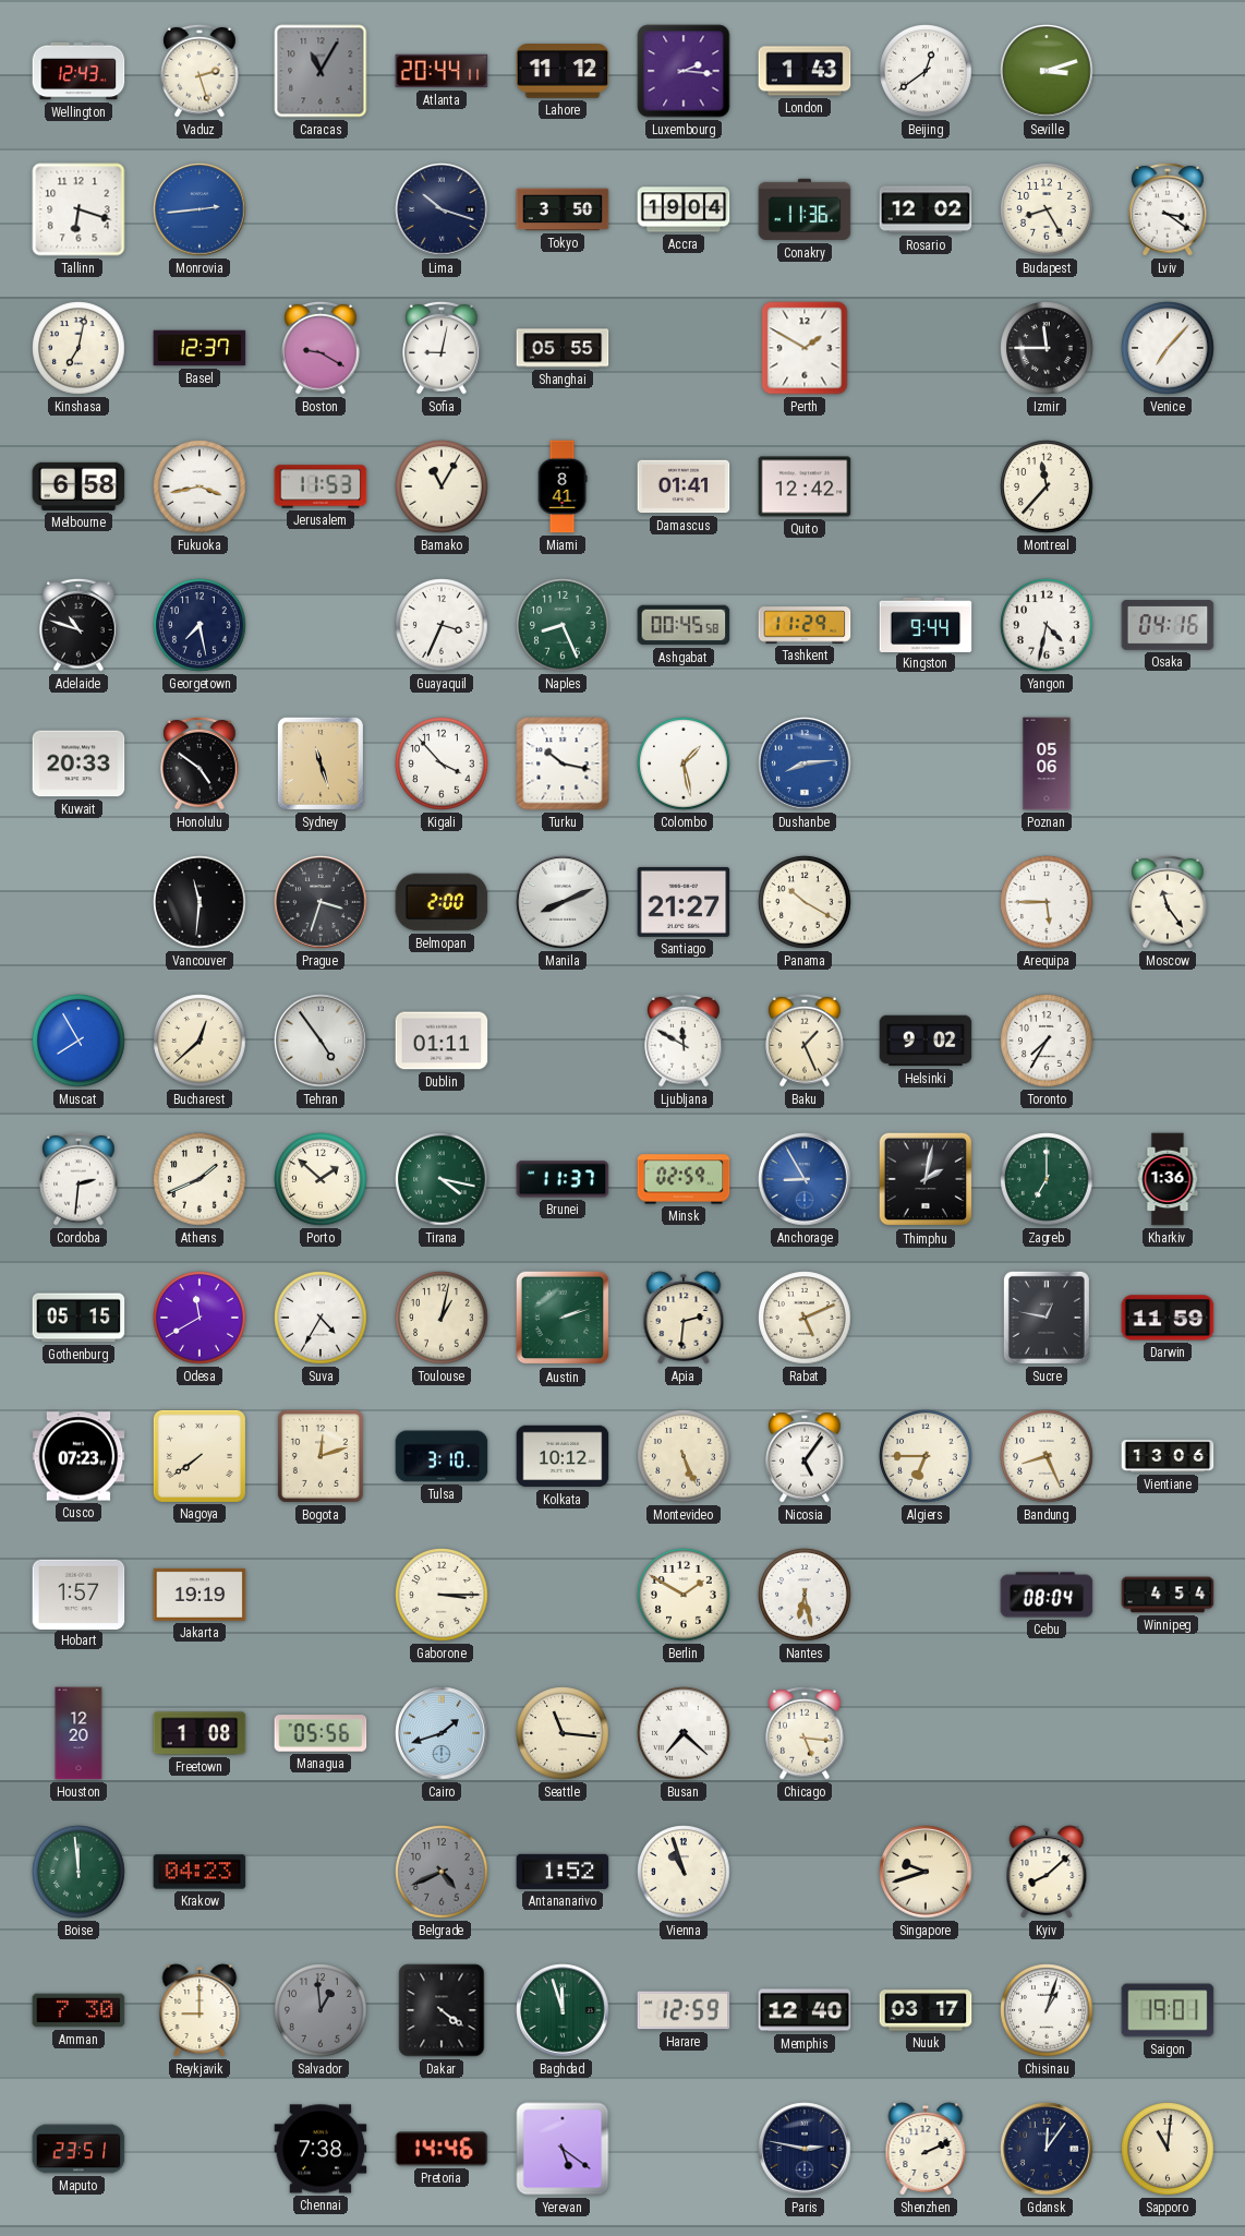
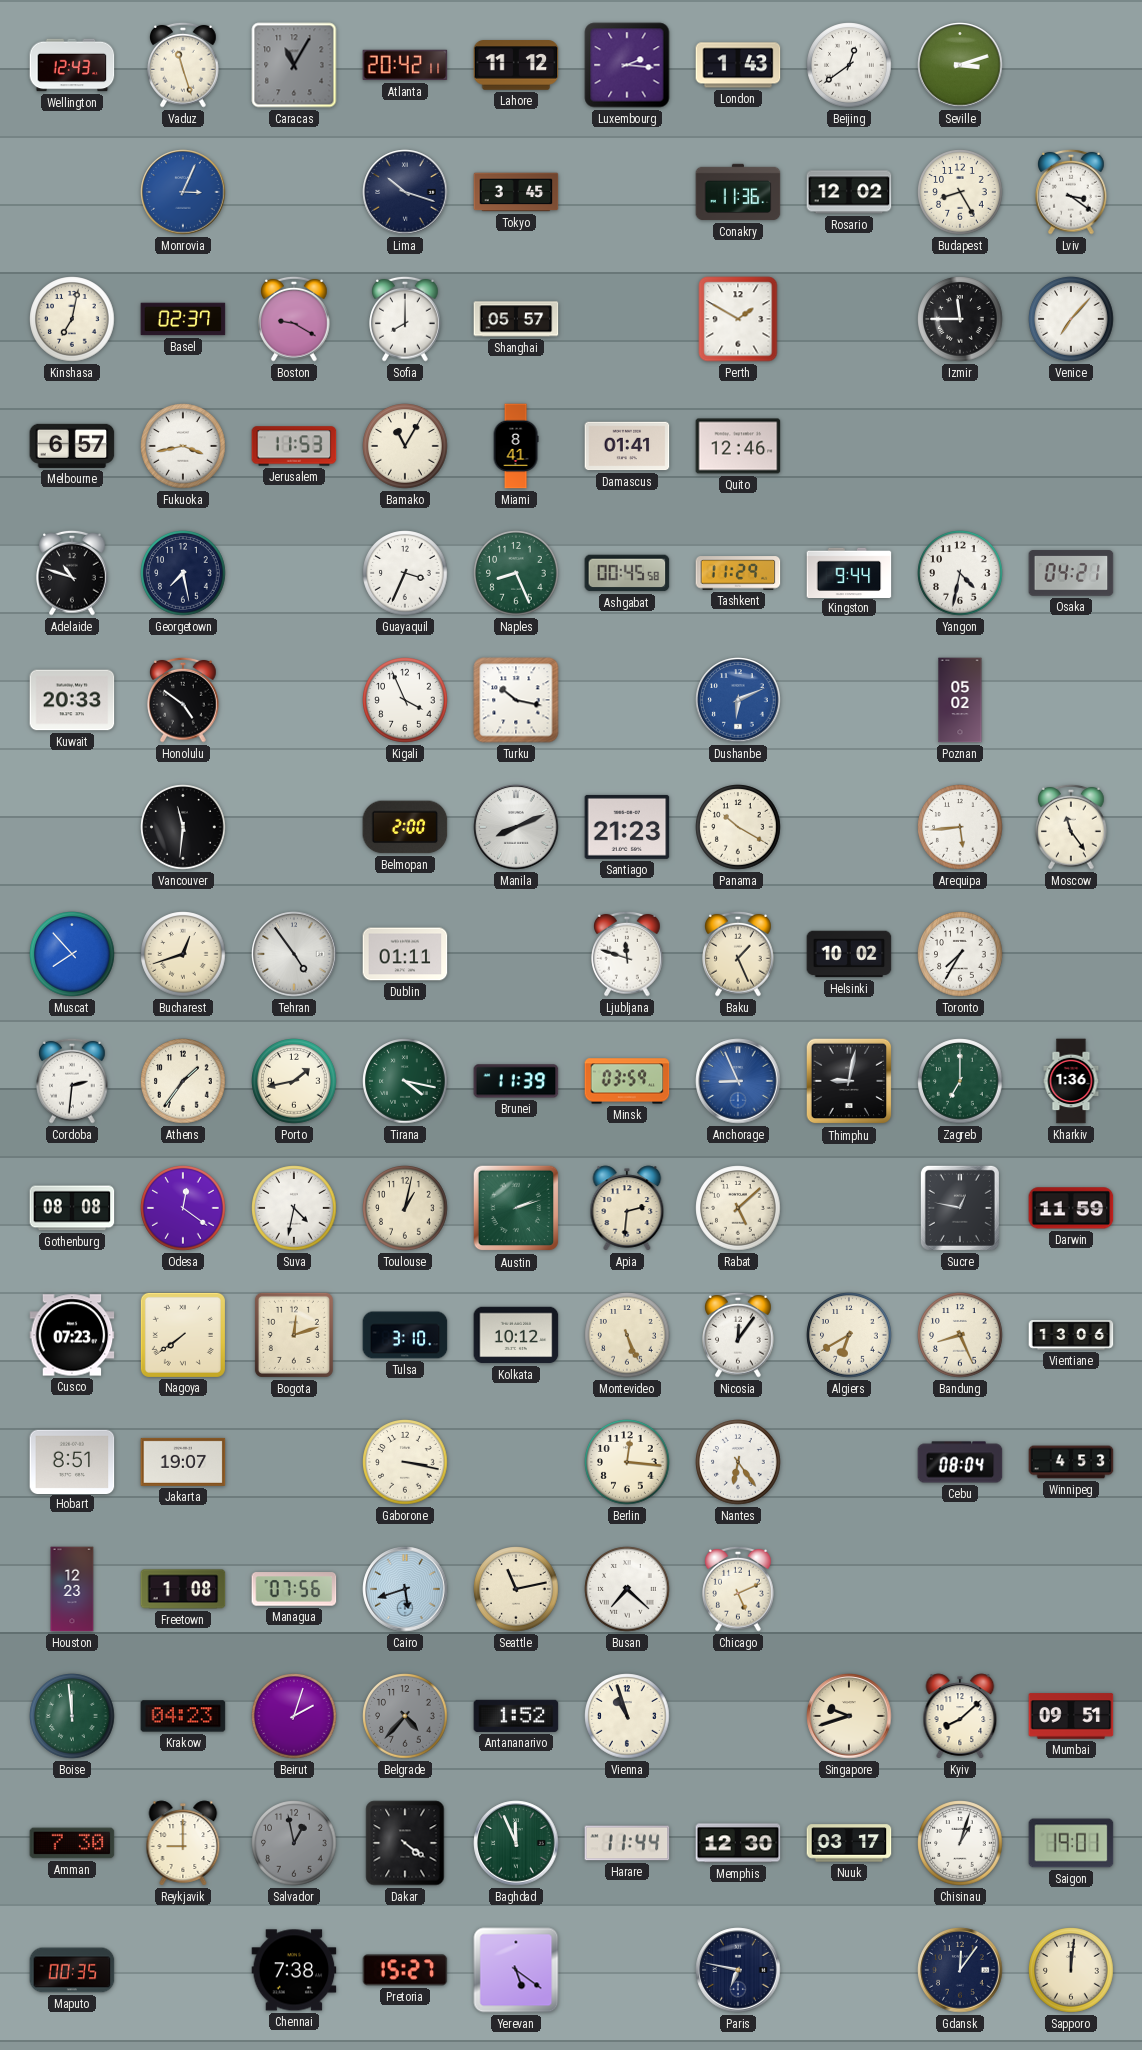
Vaduz: 2:27 -> 11:27
Atlanta: 20:44 -> 20:42
Tallinn: 6:18 -> none
Monrovia: 2:44 -> 3:04
Tokyo: 3:50 -> 3:45
Accra: 19:04 -> none
Basel: 12:37 -> 02:37
Sofia: 9:02 -> 8:00
Shanghai: 05:55 -> 05:57
Melbourne: 6:58 -> 6:57
Quito: 12:42 -> 12:46
Montreal: 11:37 -> none
Osaka: 04:16 -> 04:21
Sydney: 11:27 -> none
Kigali: 3:53 -> 3:56
Colombo: 1:28 -> none
Dushanbe: 8:14 -> 6:11
Poznan: 05:06 -> 05:02
Prague: 3:33 -> none
Santiago: 21:27 -> 21:23
Arequipa: 5:45 -> 5:44
Muscat: 7:55 -> 7:53
Bucharest: 12:38 -> 12:42
Ljubljana: 11:50 -> 11:48
Helsinki: 9:02 -> 10:02
Athens: 1:41 -> 1:36
Porto: 1:52 -> 1:43
Brunei: 11:37 -> 11:39
Minsk: 02:59 -> 03:59
Anchorage: 8:55 -> 8:56
Thimphu: 2:02 -> 9:02
Gothenburg: 05:15 -> 08:08
Odesa: 11:40 -> 12:21
Suva: 4:35 -> 4:32
Rabat: 5:11 -> 5:08
Nicosia: 5:06 -> 12:06
Algiers: 6:45 -> 6:40
Hobart: 1:57 -> 8:51
Jakarta: 19:19 -> 19:07
Gaborone: 3:15 -> 3:17
Berlin: 1:50 -> 12:16
Nantes: 6:28 -> 6:24
Winnipeg: 4:54 -> 4:53
Houston: 12:20 -> 12:23
Managua: 05:56 -> 07:56
Cairo: 1:42 -> 5:42
Seattle: 11:16 -> 11:13
Chicago: 5:16 -> 5:11
Beirut: none -> 2:03
Belgrade: 4:41 -> 4:37
Mumbai: none -> 09:51
Salvador: 12:59 -> 12:58
Baghdad: 11:57 -> 11:56
Harare: 12:59 -> 11:44
Memphis: 12:40 -> 12:30
Maputo: 23:51 -> 00:35
Pretoria: 14:46 -> 15:27
Paris: 2:47 -> 6:47
Shenzhen: 2:11 -> none
Sapporo: 11:01 -> 12:01
